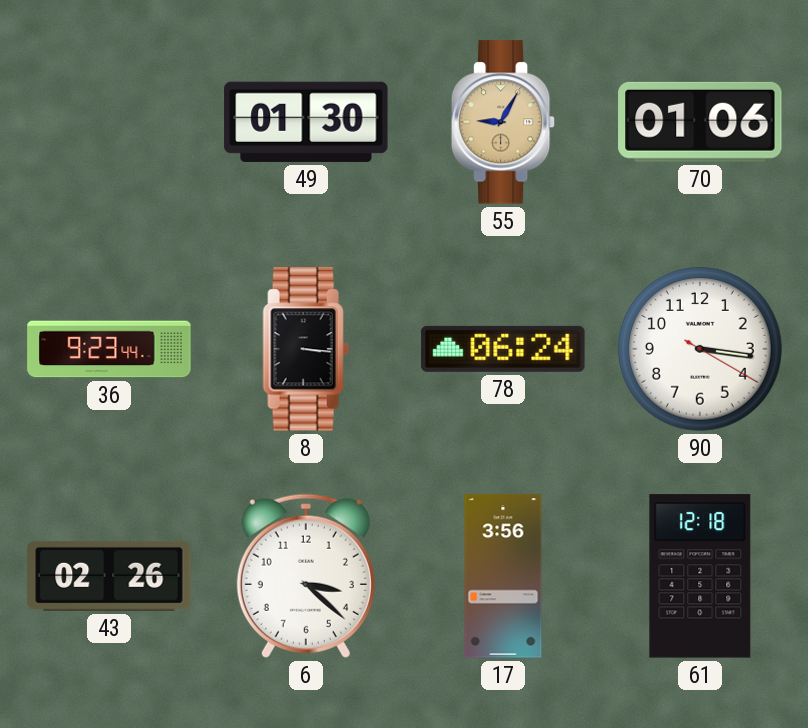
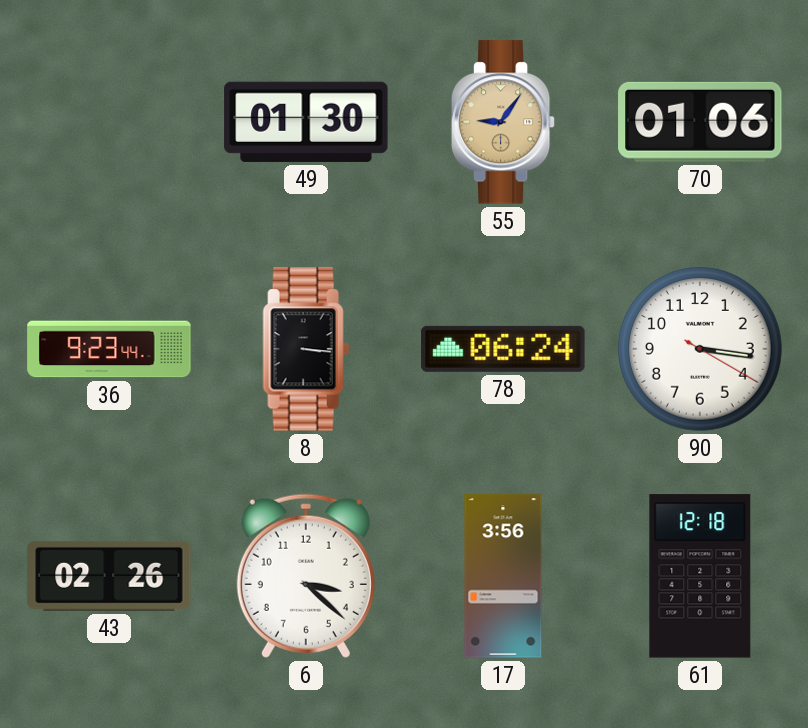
55: 9:05 -> 9:06
